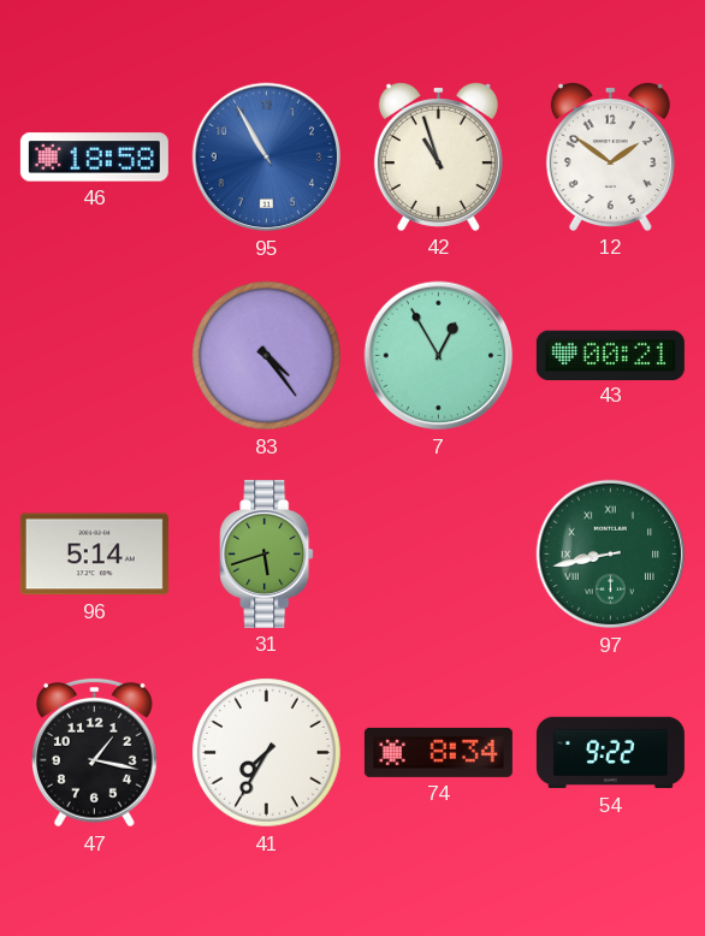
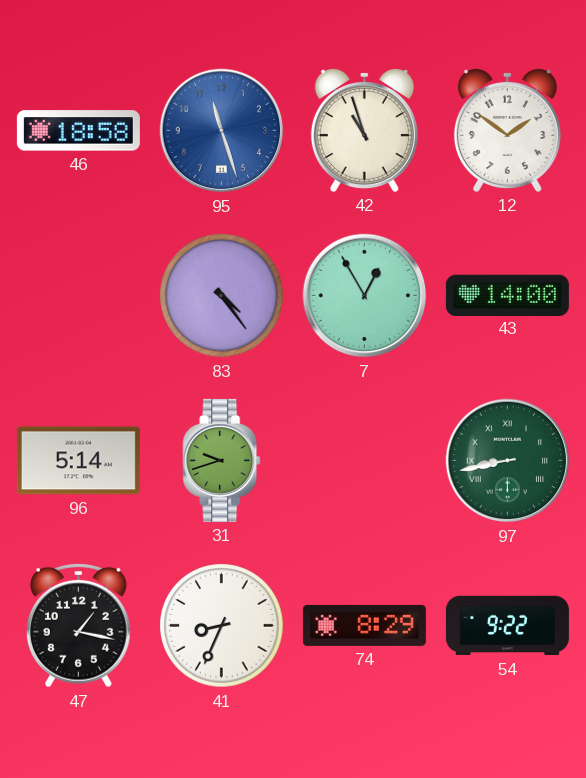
95: 10:55 -> 11:27
43: 00:21 -> 14:00
31: 5:42 -> 9:42
41: 7:35 -> 8:34
74: 8:34 -> 8:29
